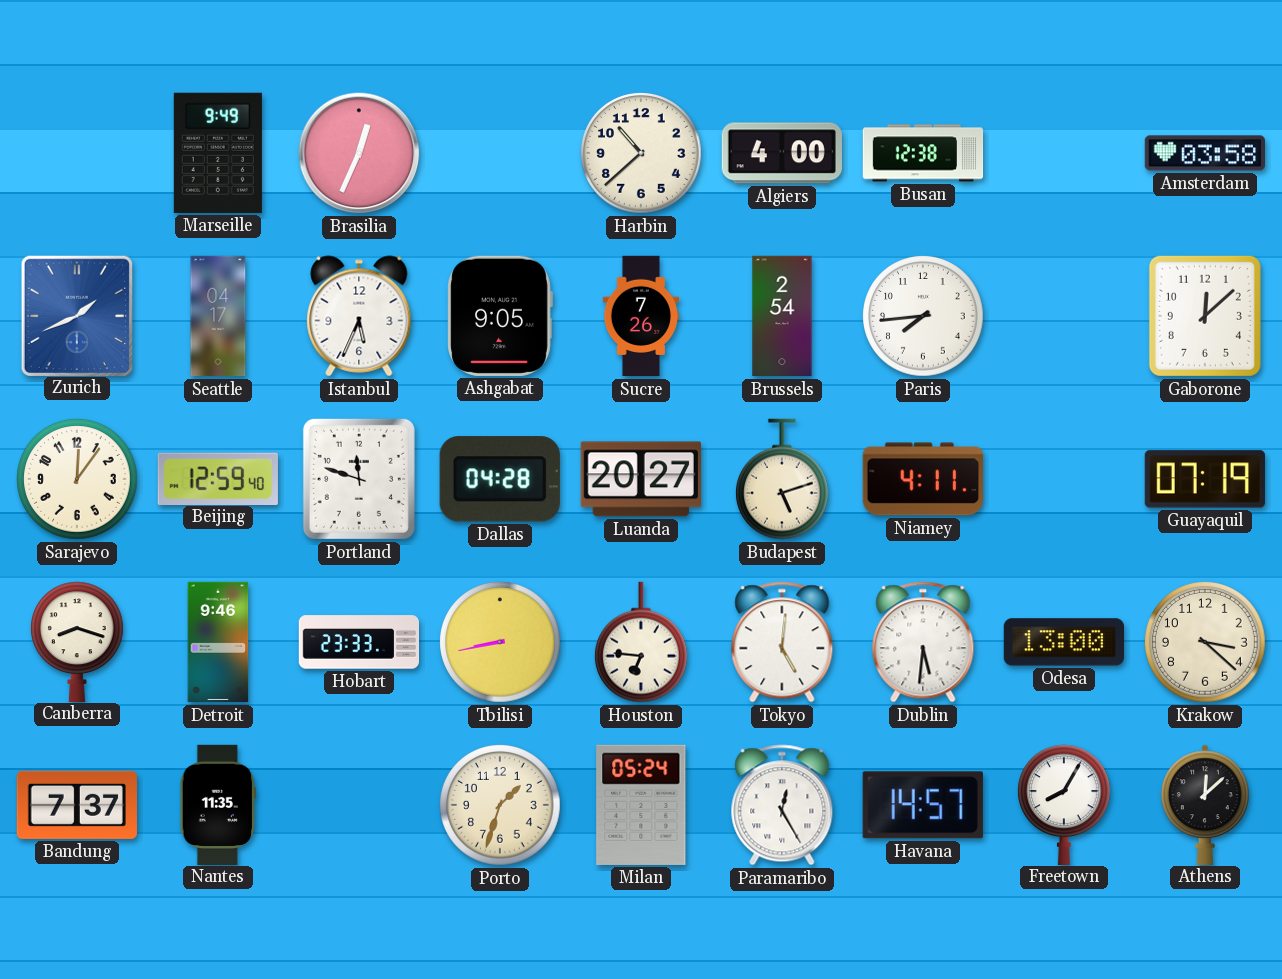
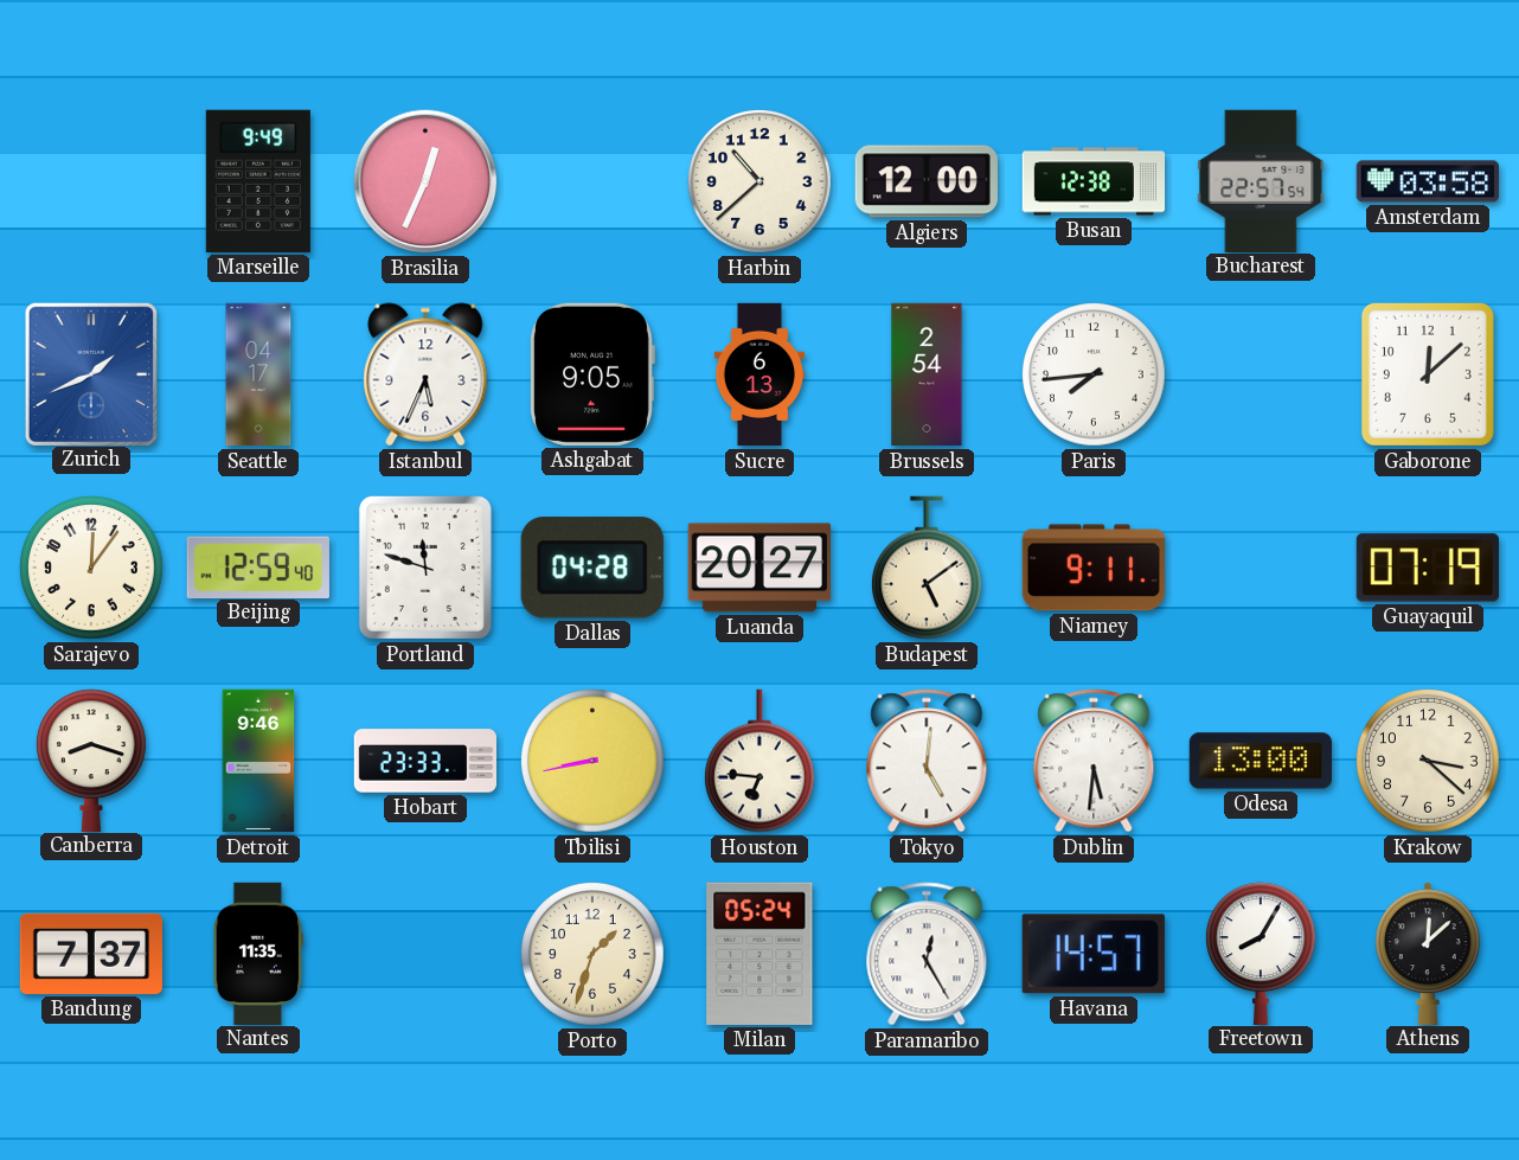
Algiers: 4:00 -> 12:00
Bucharest: none -> 22:57
Sucre: 7:26 -> 6:13
Budapest: 5:12 -> 5:09
Niamey: 4:11 -> 9:11
